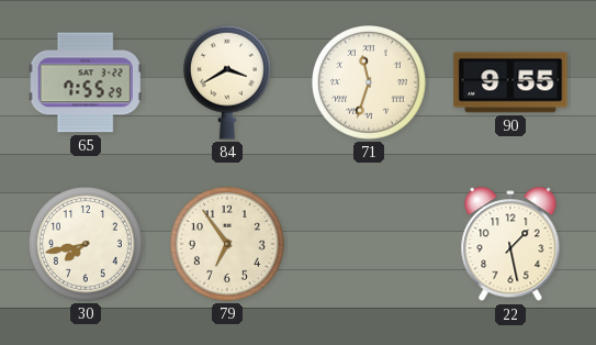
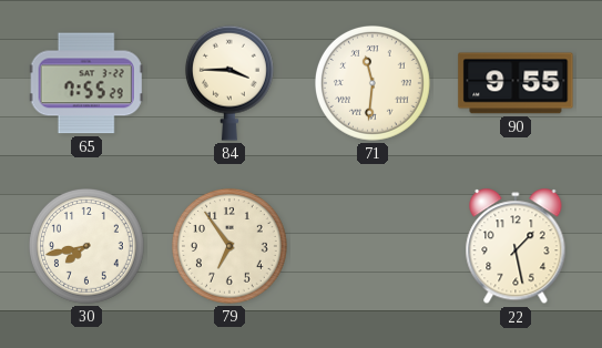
84: 3:40 -> 3:45
71: 11:33 -> 11:31
